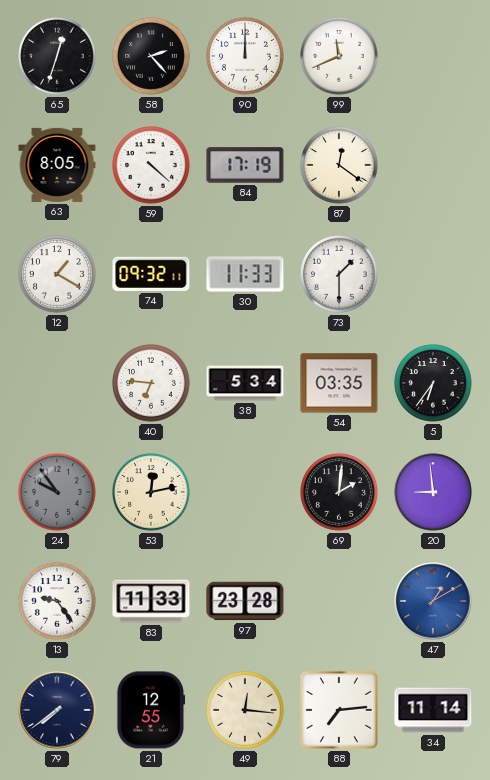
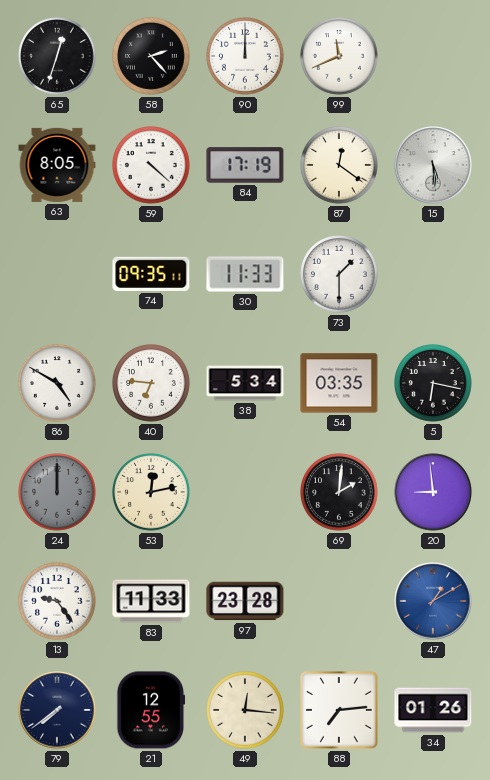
15: none -> 5:29
12: 1:20 -> none
74: 09:32 -> 09:35
86: none -> 4:50
5: 6:36 -> 6:17
24: 9:54 -> 12:00
34: 11:14 -> 01:26
